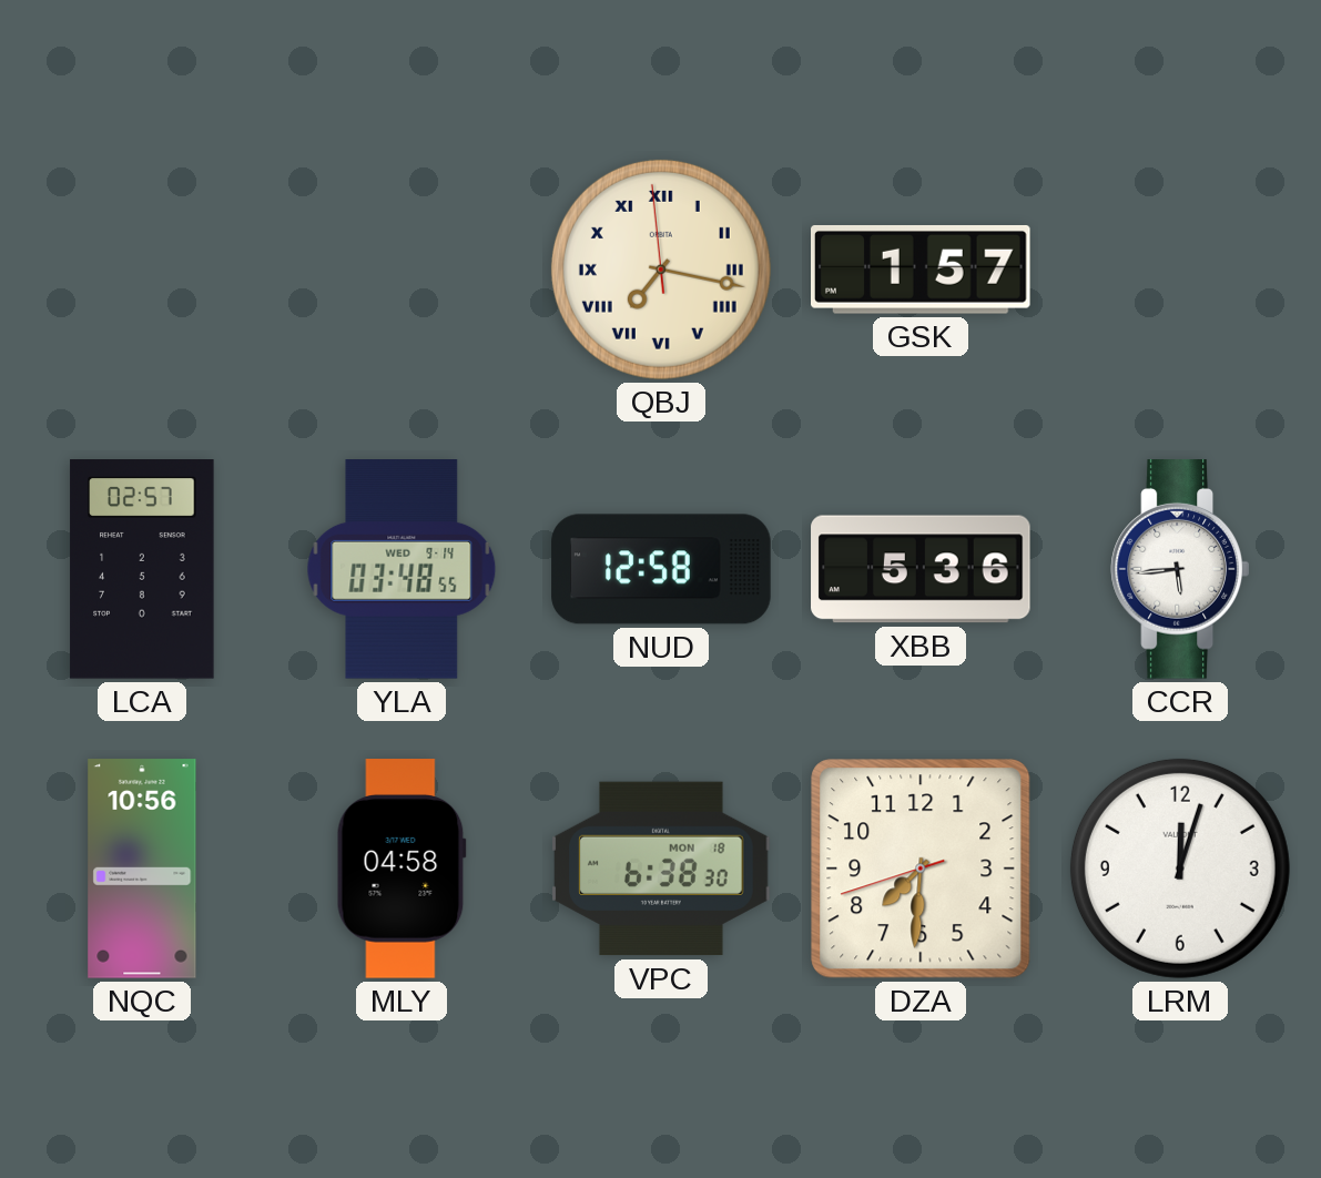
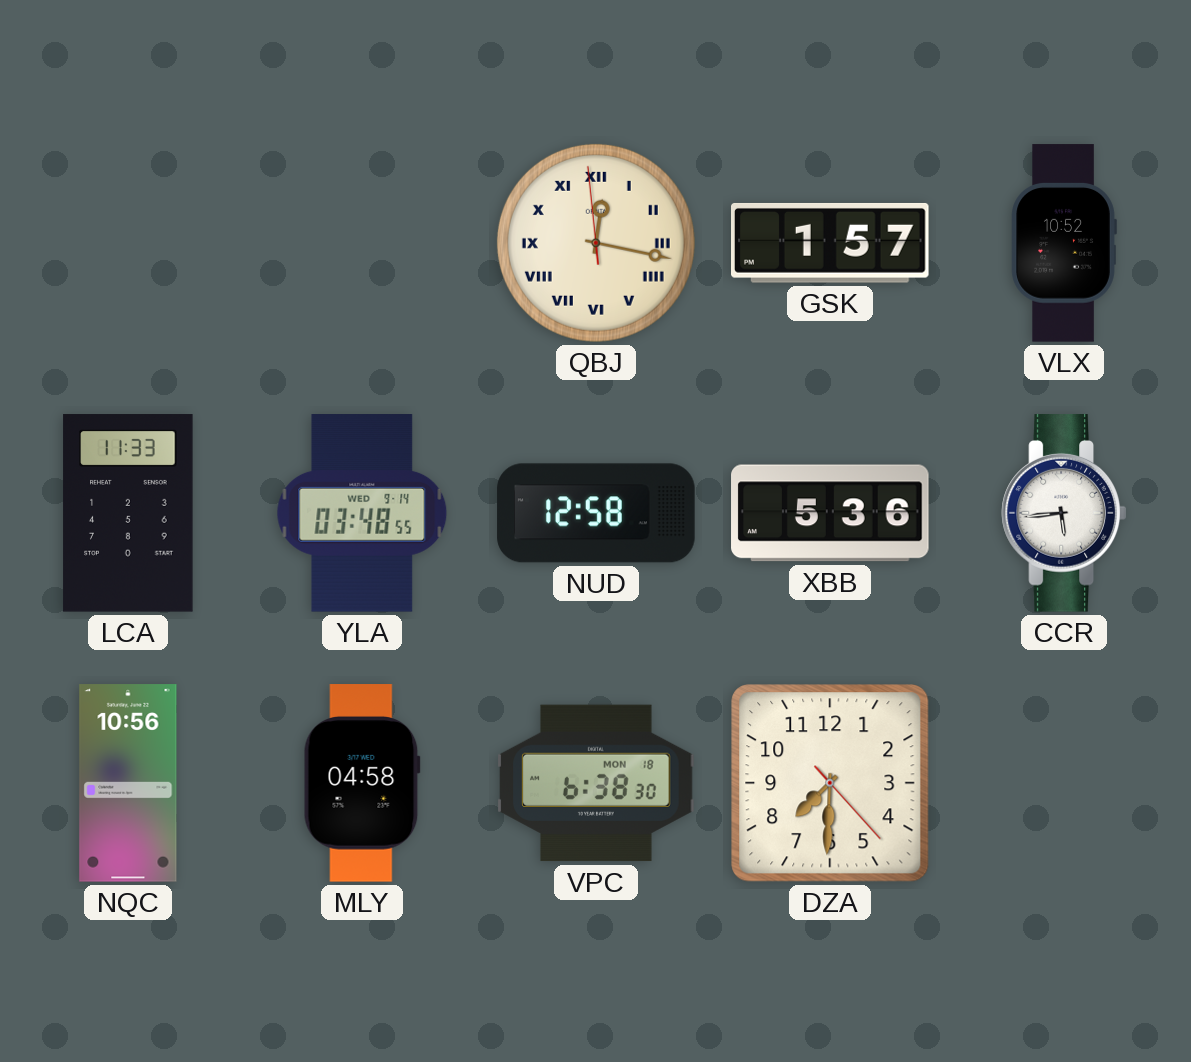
QBJ: 7:16 -> 12:16
VLX: none -> 10:52
LCA: 02:57 -> 11:33
DZA: 7:30:42 -> 7:30:23
LRM: 12:03 -> none
